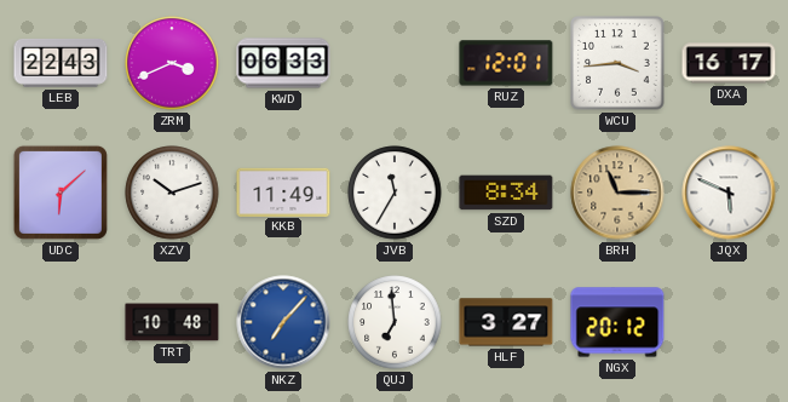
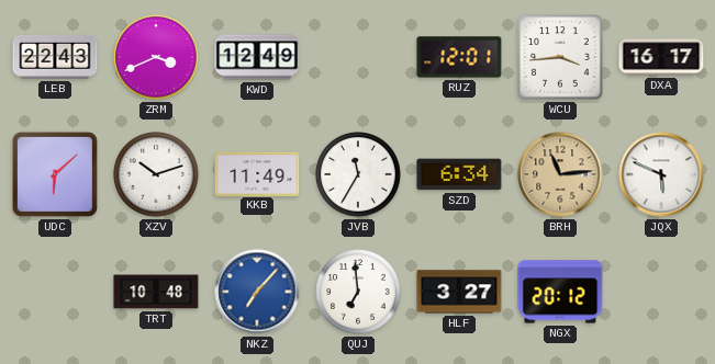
KWD: 06:33 -> 12:49
SZD: 8:34 -> 6:34
BRH: 11:15 -> 11:14
